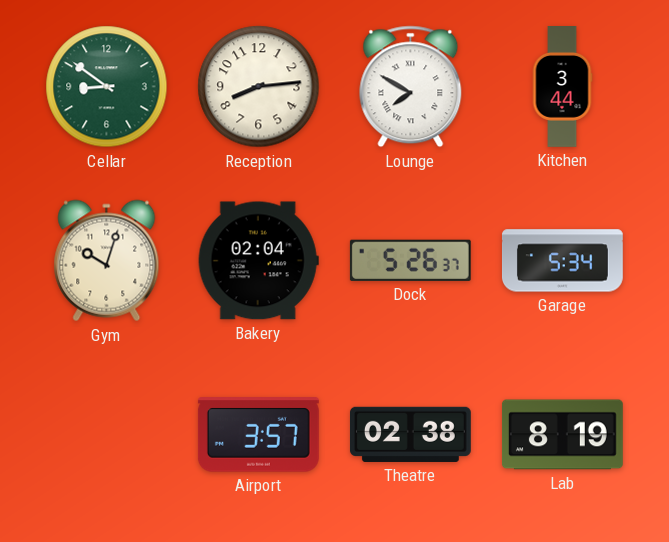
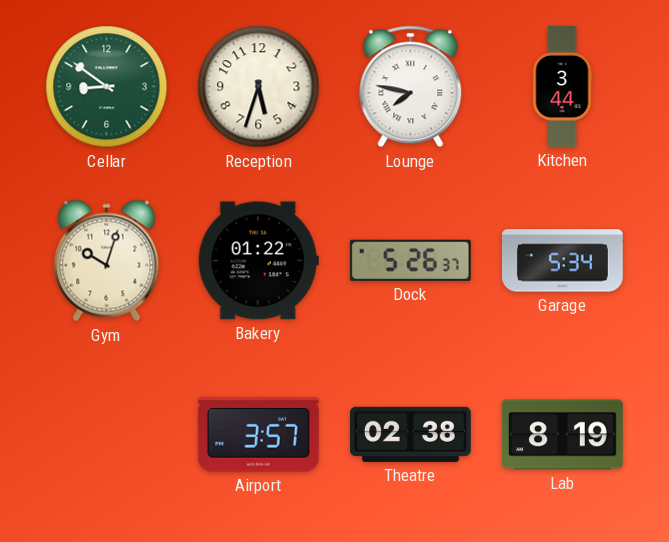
Reception: 8:14 -> 5:33
Lounge: 7:50 -> 7:47
Bakery: 02:04 -> 01:22
